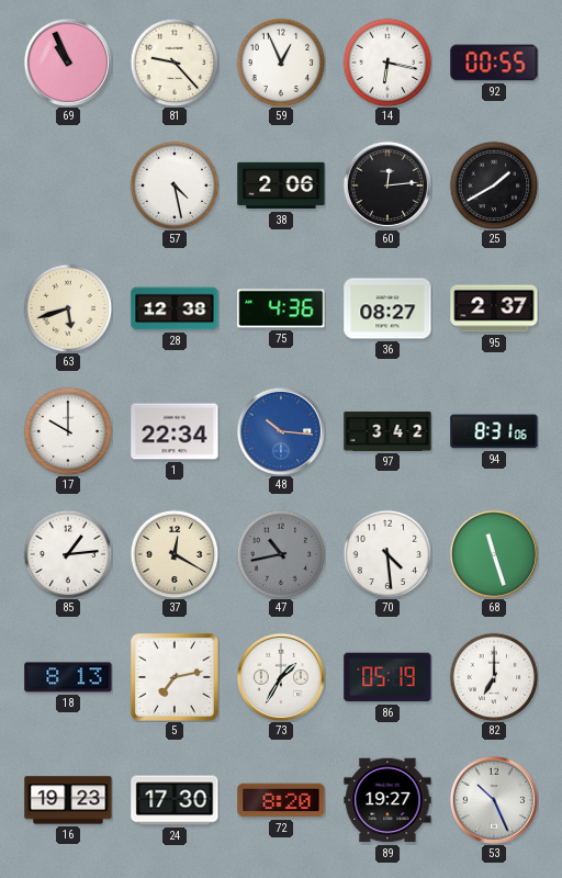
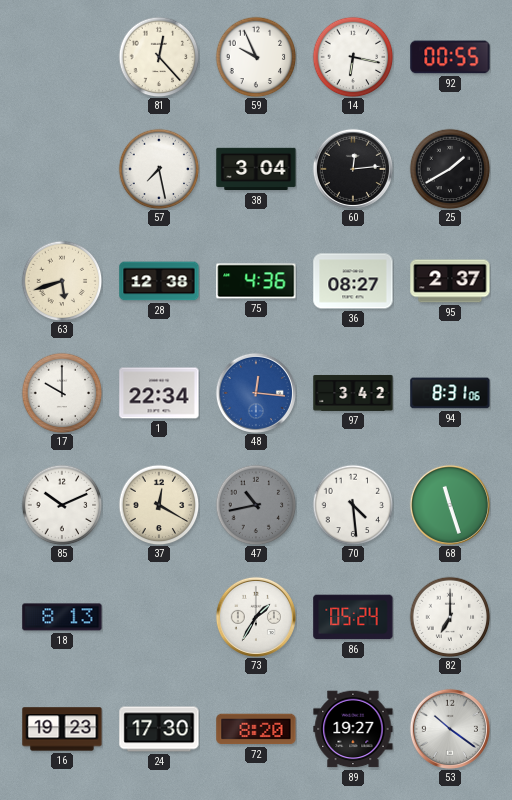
69: 10:56 -> none
81: 9:23 -> 12:23
59: 12:56 -> 9:56
57: 4:28 -> 7:28
38: 2:06 -> 3:04
48: 10:16 -> 12:16
85: 1:14 -> 10:11
5: 7:13 -> none
86: 05:19 -> 05:24
53: 10:26 -> 10:21
